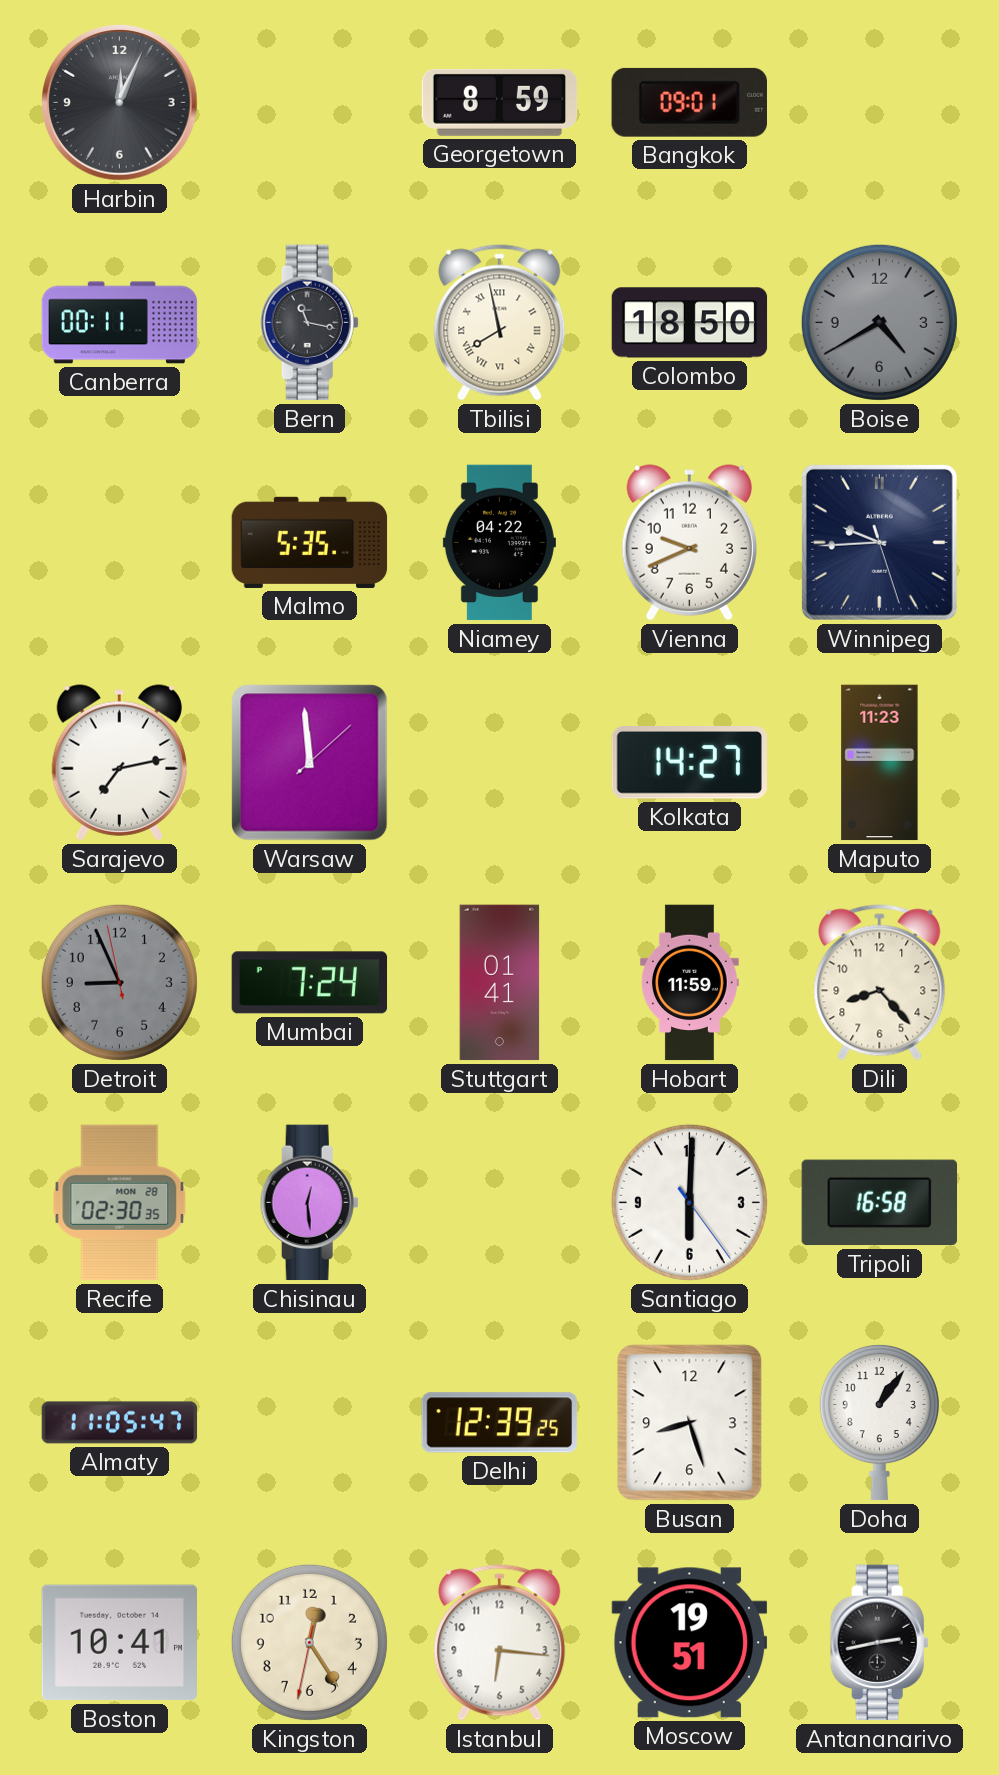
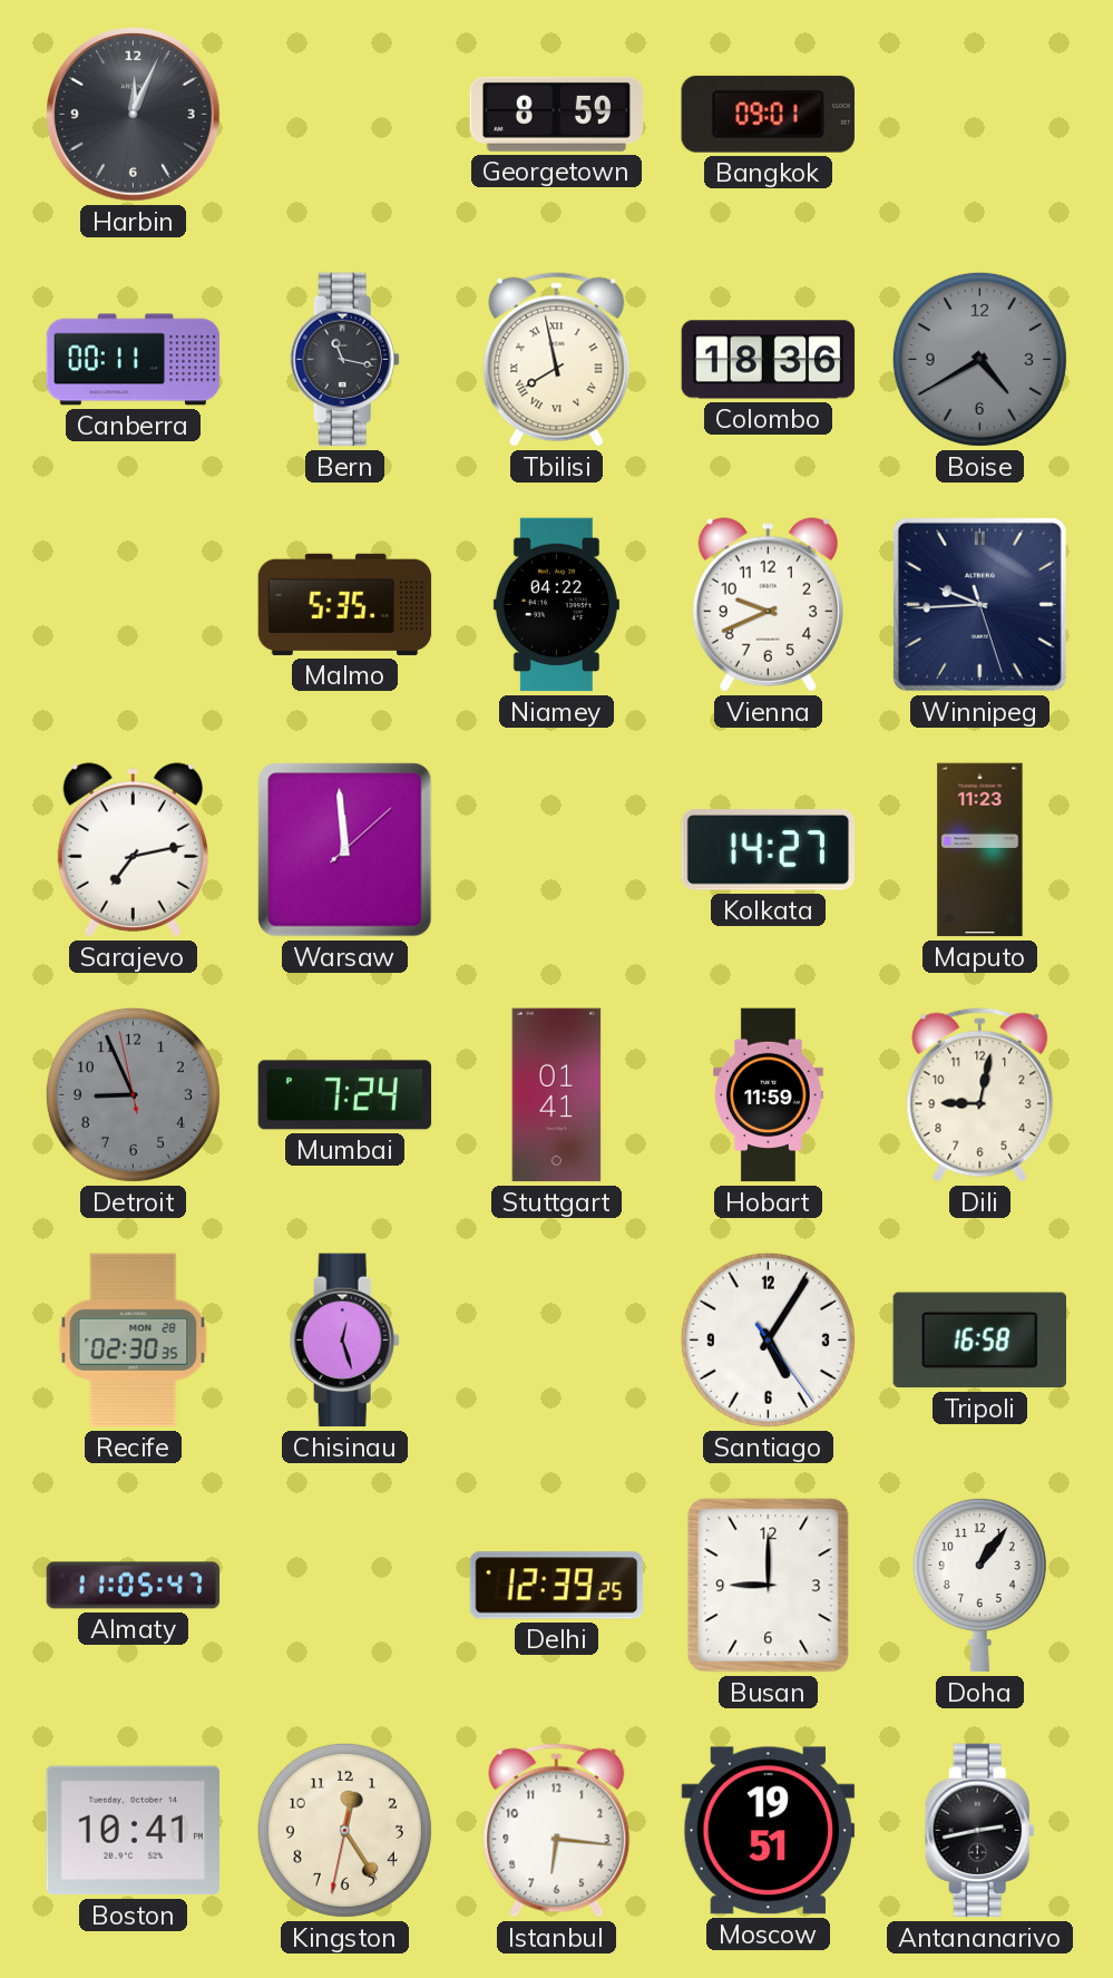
Colombo: 18:50 -> 18:36
Dili: 8:23 -> 9:02
Chisinau: 12:29 -> 12:27
Santiago: 6:00 -> 5:05
Busan: 8:27 -> 9:00
